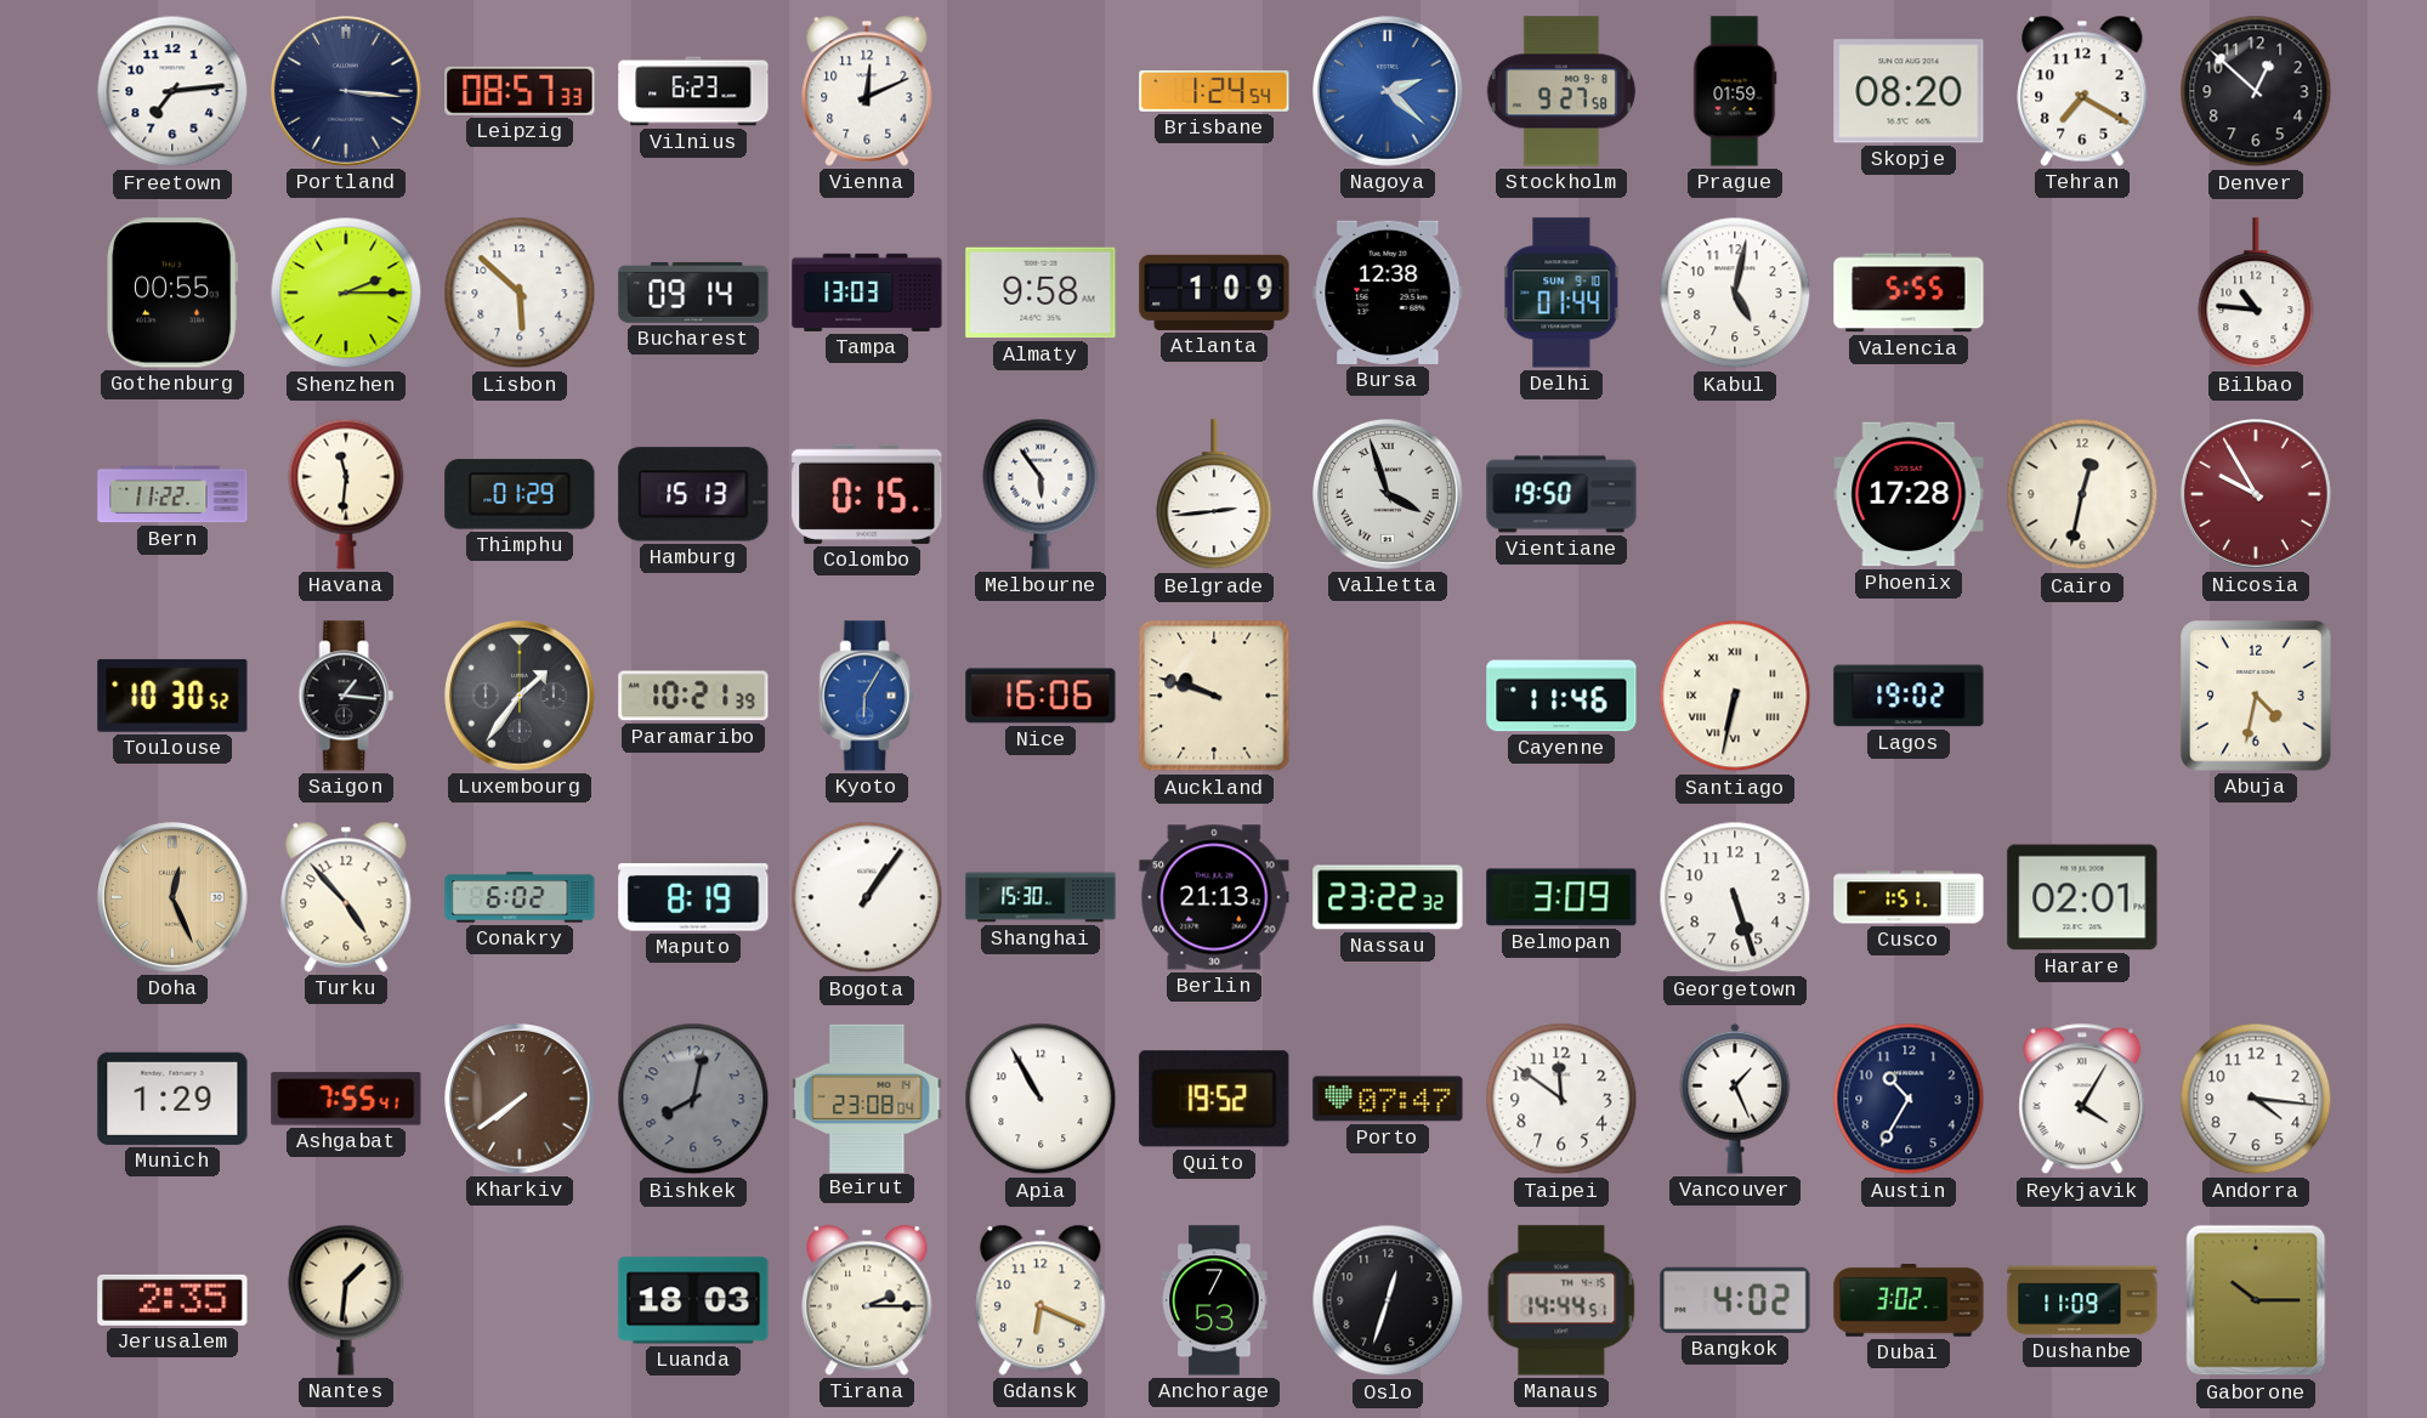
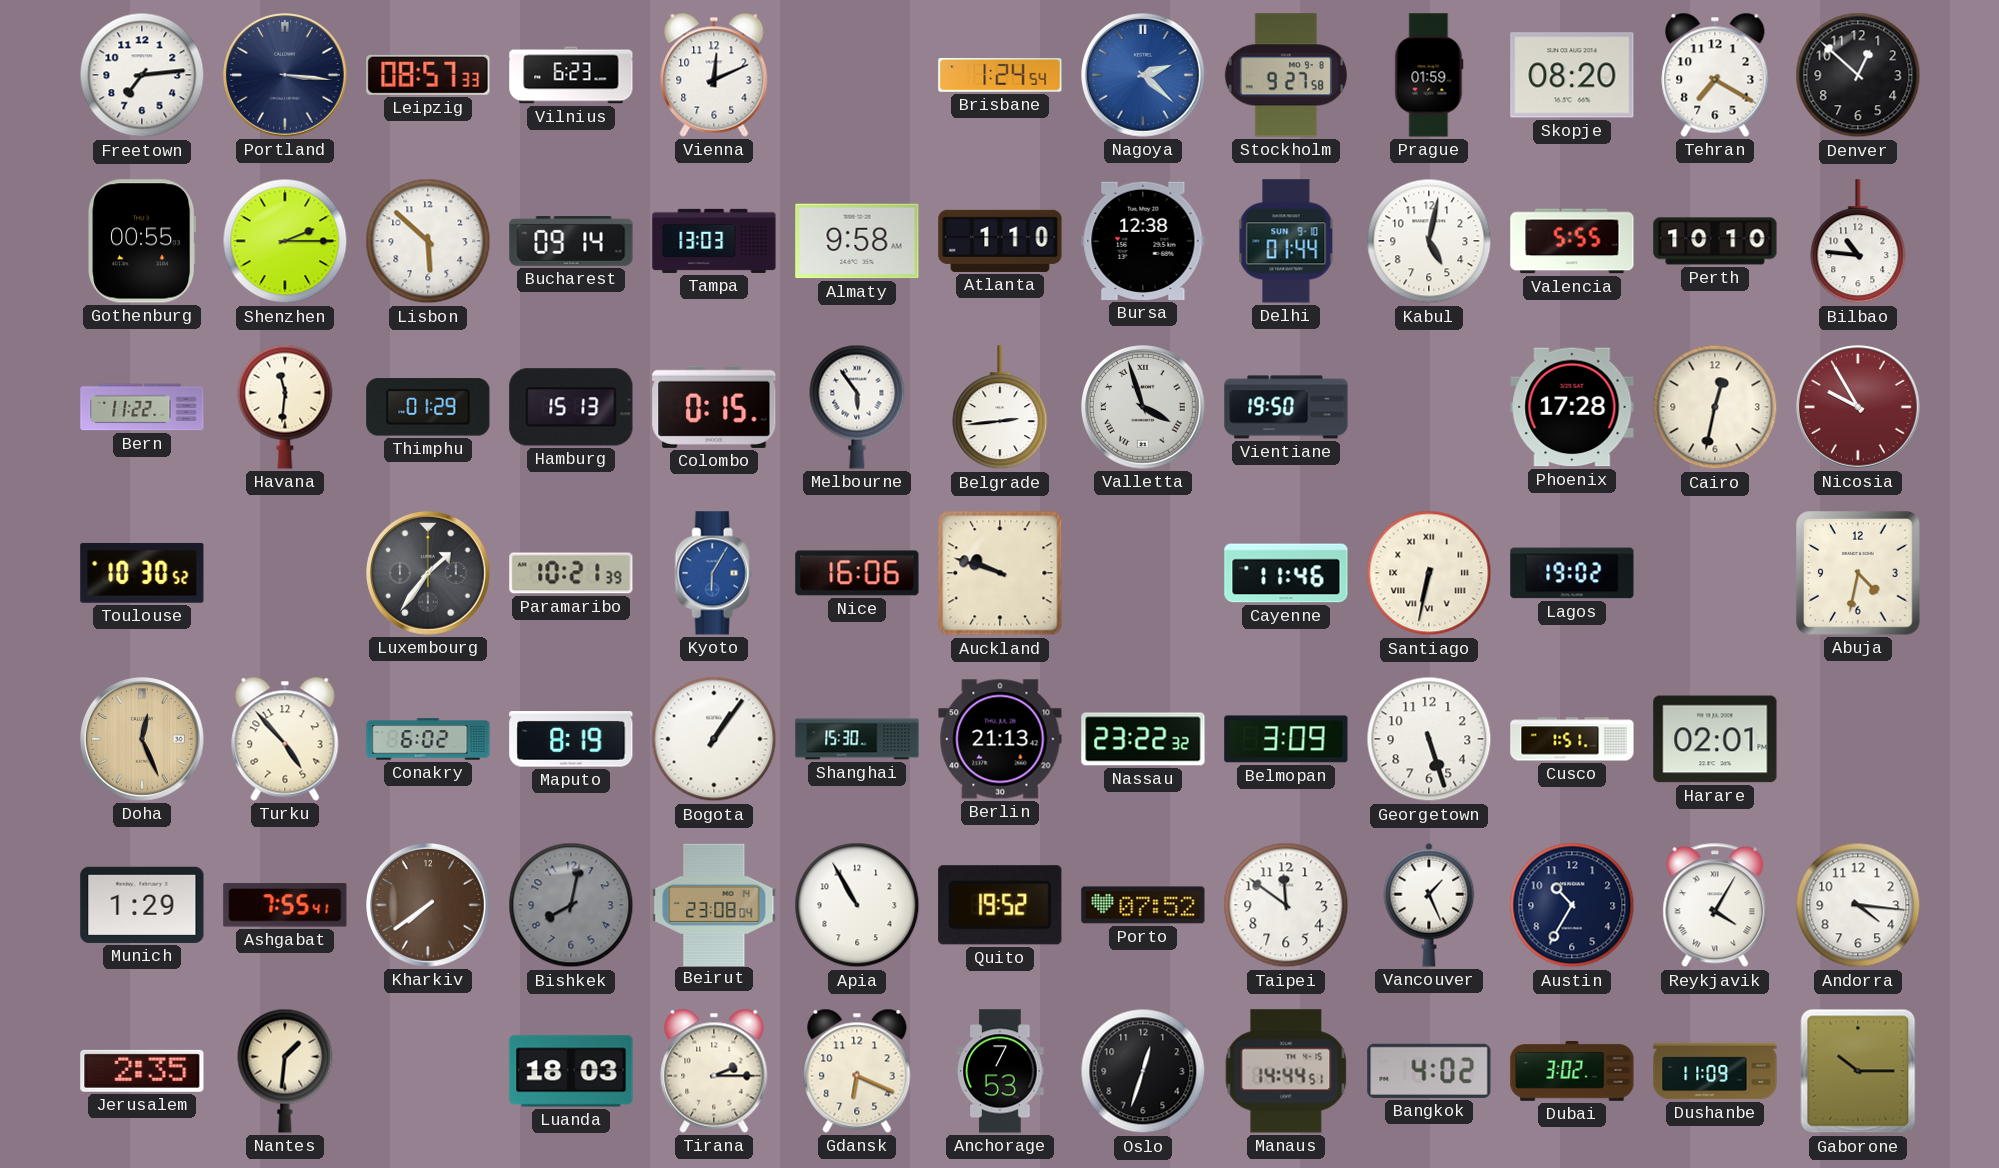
Atlanta: 1:09 -> 1:10
Perth: none -> 10:10
Saigon: 1:16 -> none
Porto: 07:47 -> 07:52
